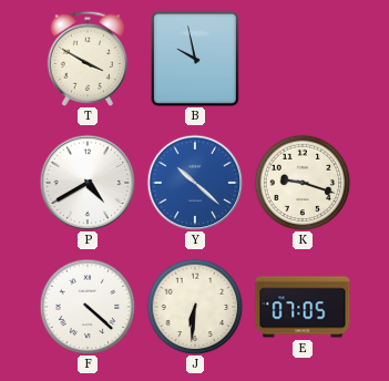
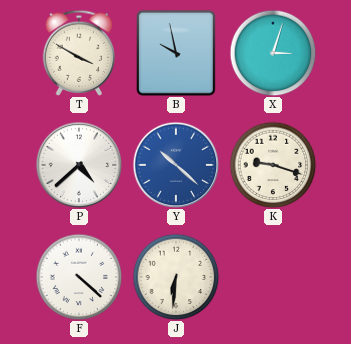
X: none -> 3:03
P: 4:40 -> 4:38
E: 07:05 -> none
